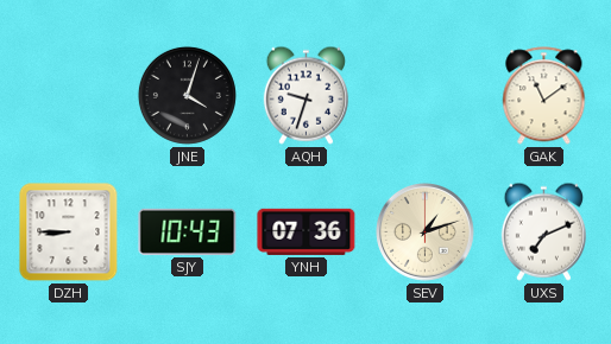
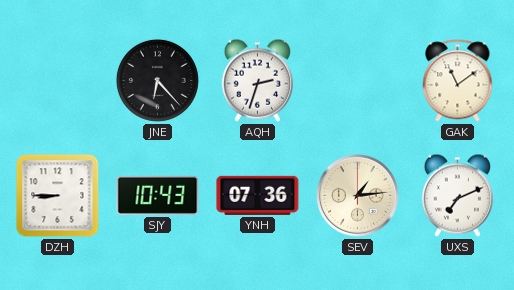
JNE: 4:03 -> 6:23
AQH: 9:33 -> 2:33
SEV: 1:12 -> 1:14
